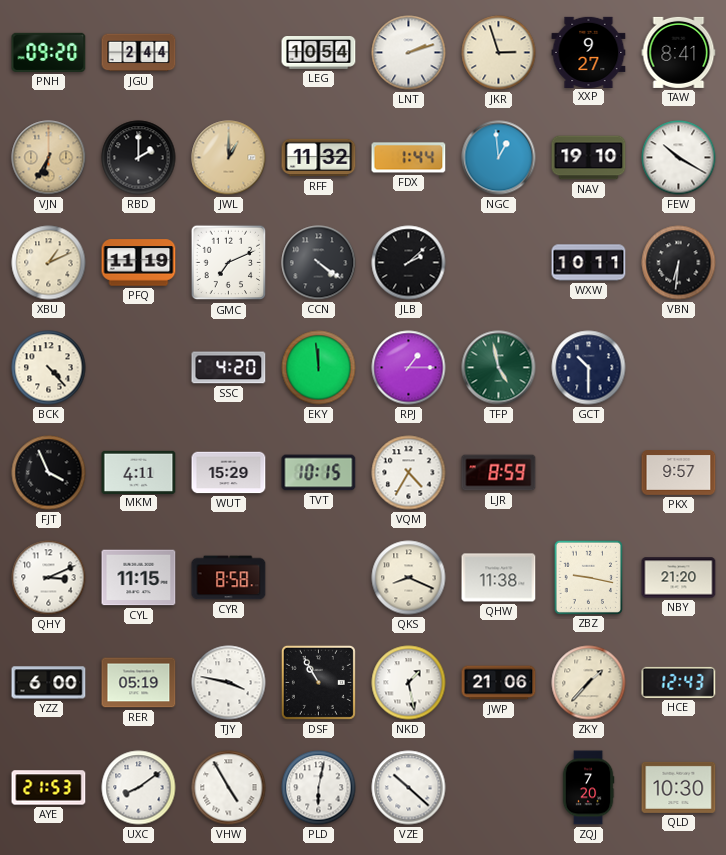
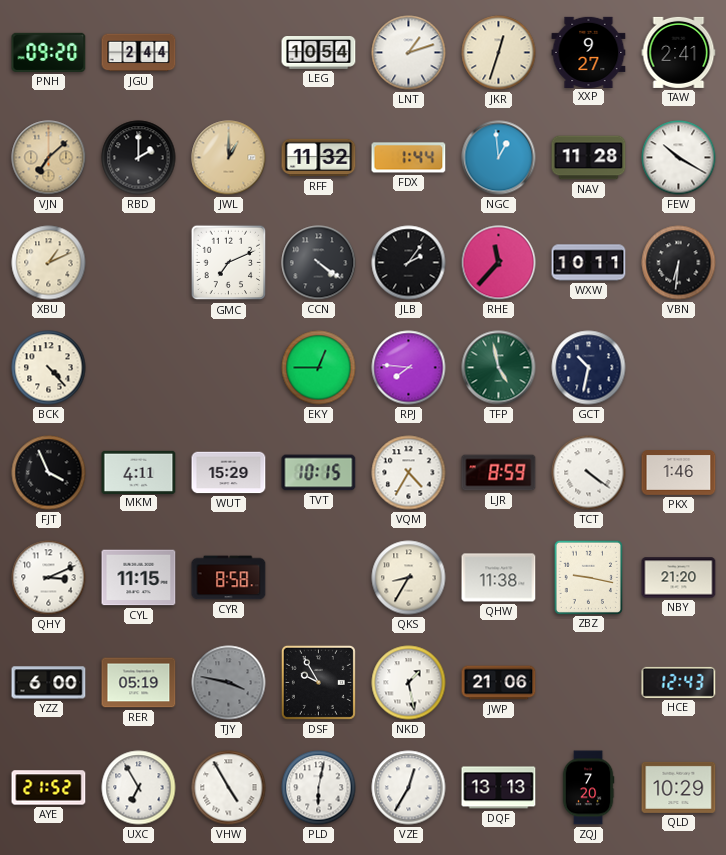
LNT: 2:12 -> 1:12
JKR: 2:57 -> 12:33
TAW: 8:41 -> 2:41
VJN: 6:35 -> 7:08
NAV: 19:10 -> 11:28
PFQ: 11:19 -> none
JLB: 2:08 -> 2:06
RHE: none -> 11:37
SSC: 4:20 -> none
EKY: 11:59 -> 12:45
RPJ: 1:15 -> 7:46
GCT: 10:30 -> 10:32
TCT: none -> 4:21
PKX: 9:57 -> 1:46
QKS: 8:19 -> 8:35
TJY dial: white -> grey
DSF: 10:55 -> 9:55
ZKY: 1:37 -> none
AYE: 21:53 -> 21:52
UXC: 8:09 -> 6:55
VZE: 10:22 -> 12:35
DQF: none -> 13:13
QLD: 10:30 -> 10:29
